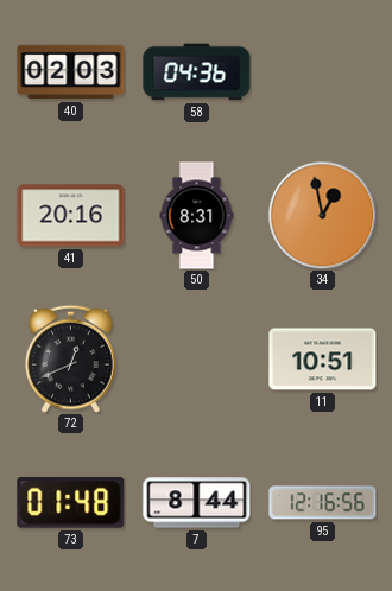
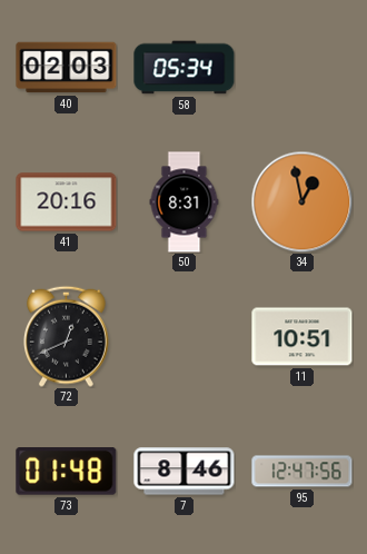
58: 04:36 -> 05:34
7: 8:44 -> 8:46
95: 12:16 -> 12:47
